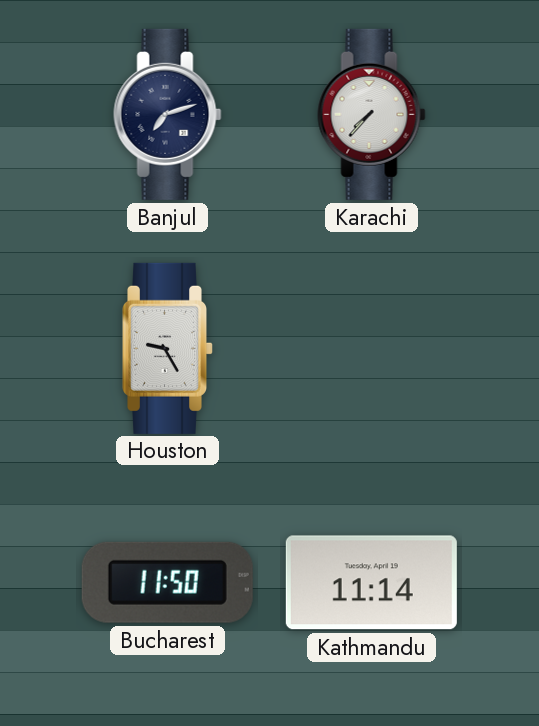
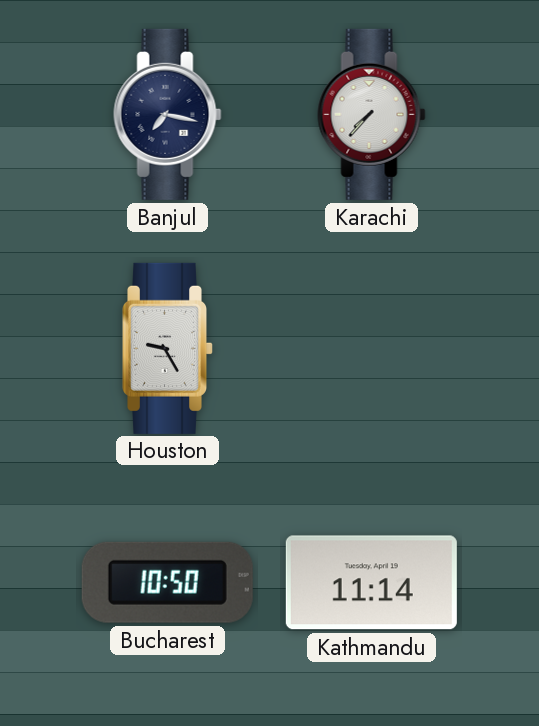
Banjul: 7:12 -> 7:17
Bucharest: 11:50 -> 10:50
